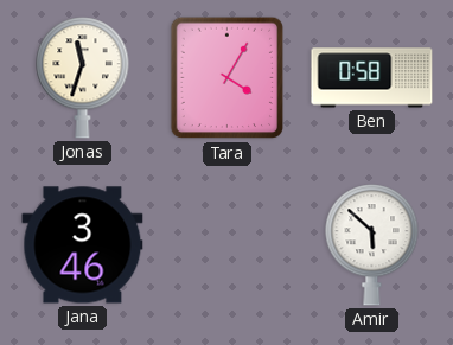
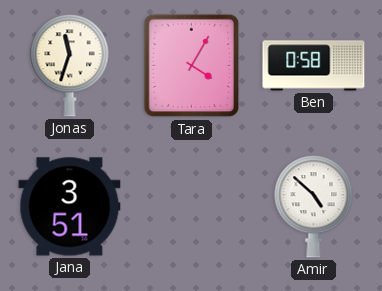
Jana: 3:46 -> 3:51
Amir: 5:52 -> 4:52
